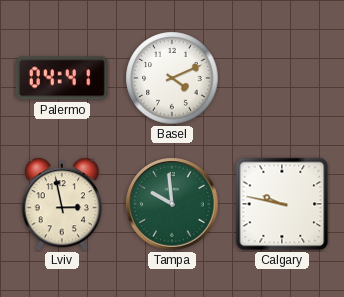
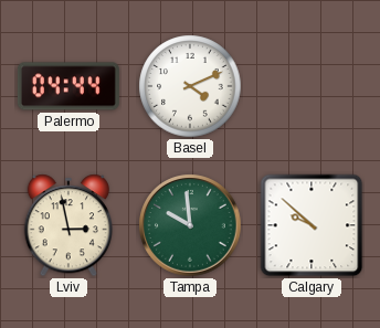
Palermo: 04:41 -> 04:44
Calgary: 9:47 -> 9:52
